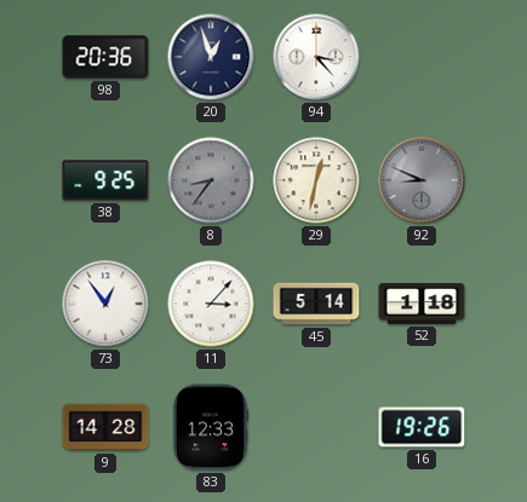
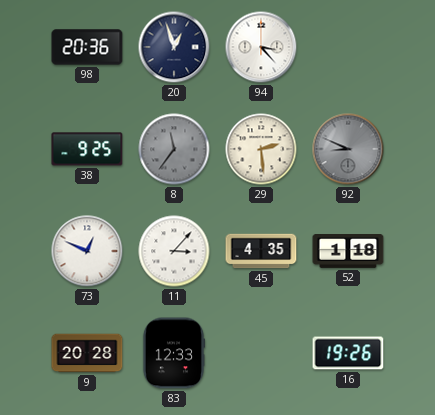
8: 8:36 -> 11:36
29: 12:32 -> 2:29
73: 12:54 -> 12:49
45: 5:14 -> 4:35
9: 14:28 -> 20:28
